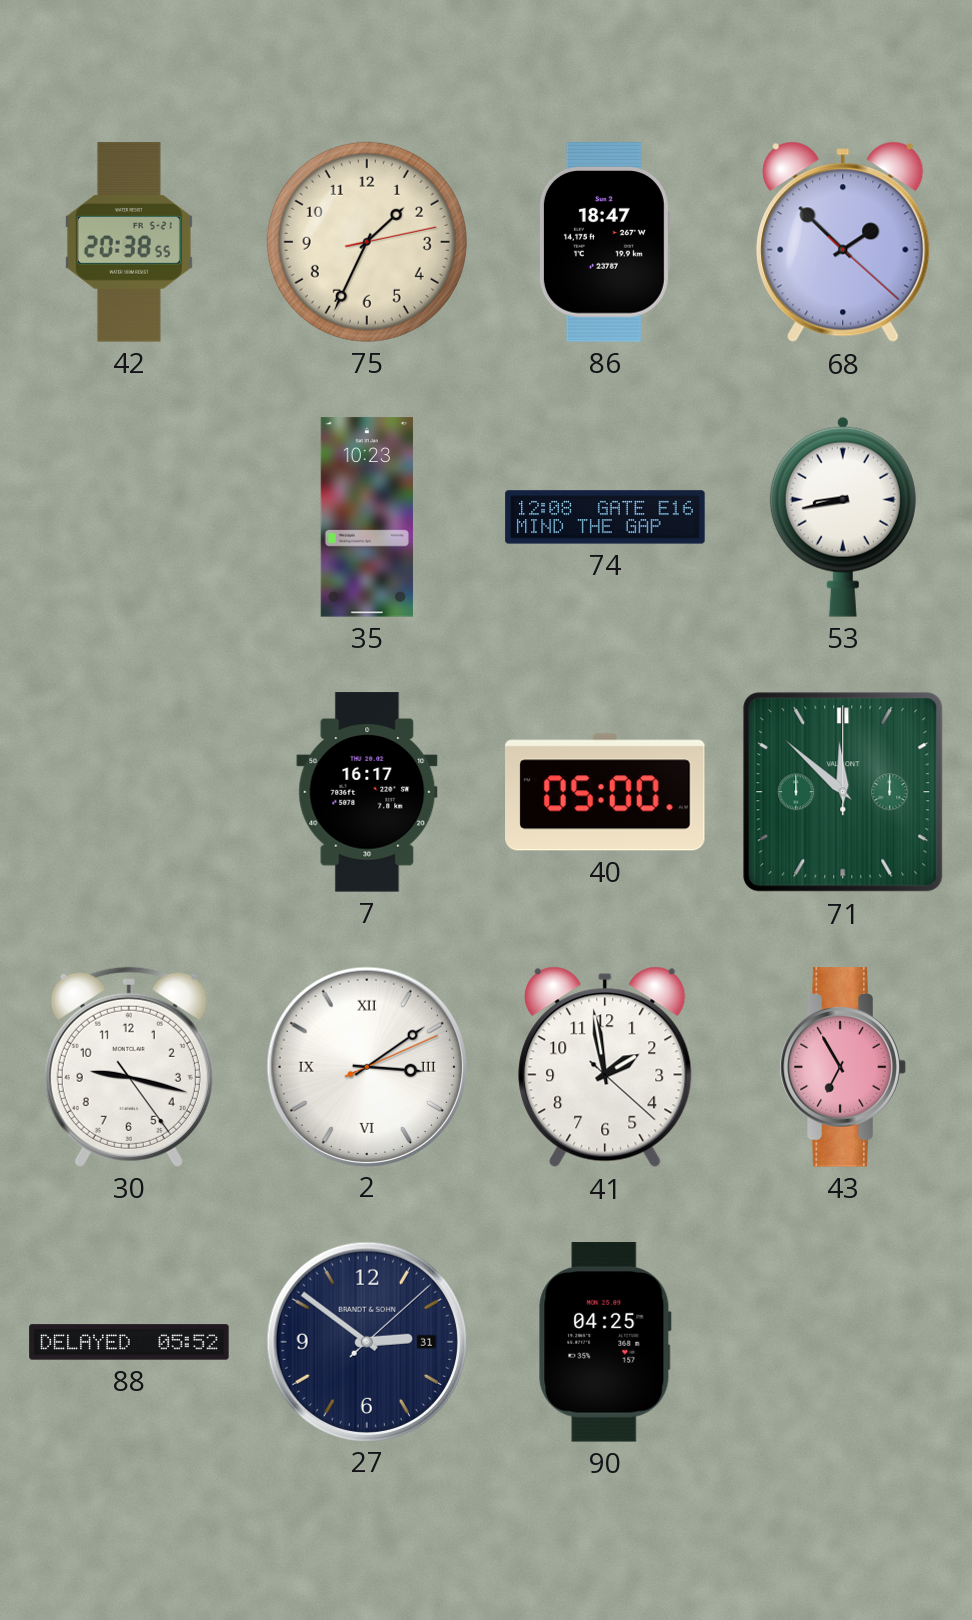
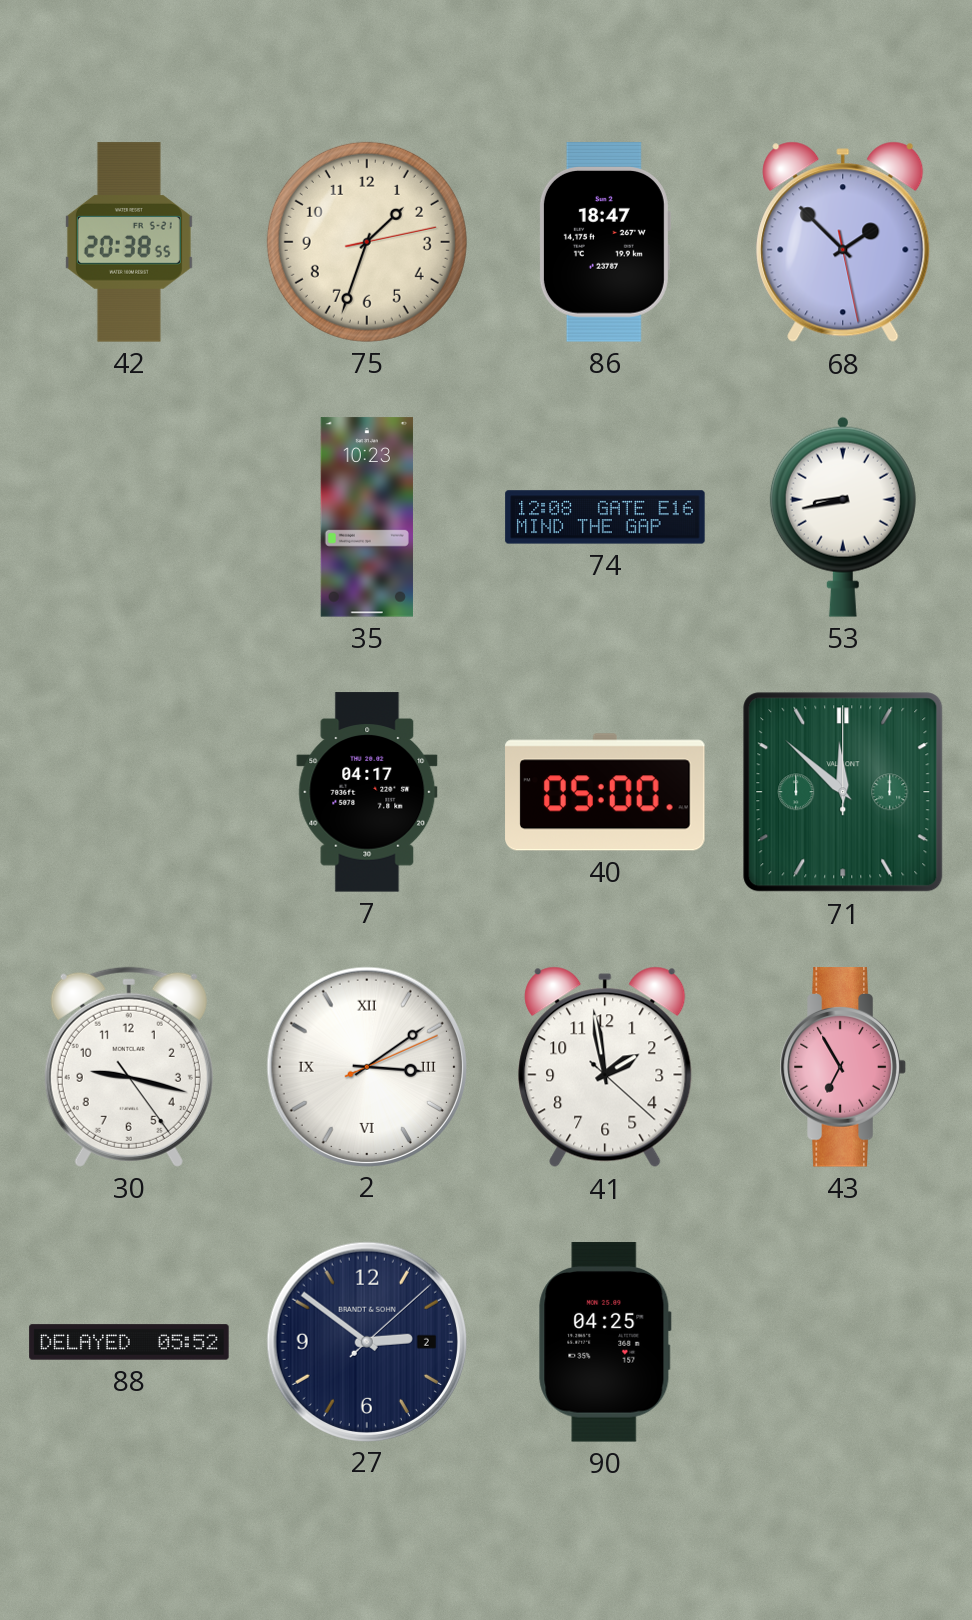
75: 1:34 -> 1:33
68: 1:52:22 -> 1:52:28
7: 16:17 -> 04:17
27 date: 31 -> 2
